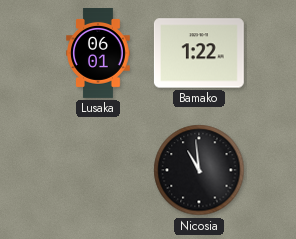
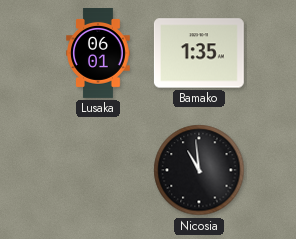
Bamako: 1:22 -> 1:35
